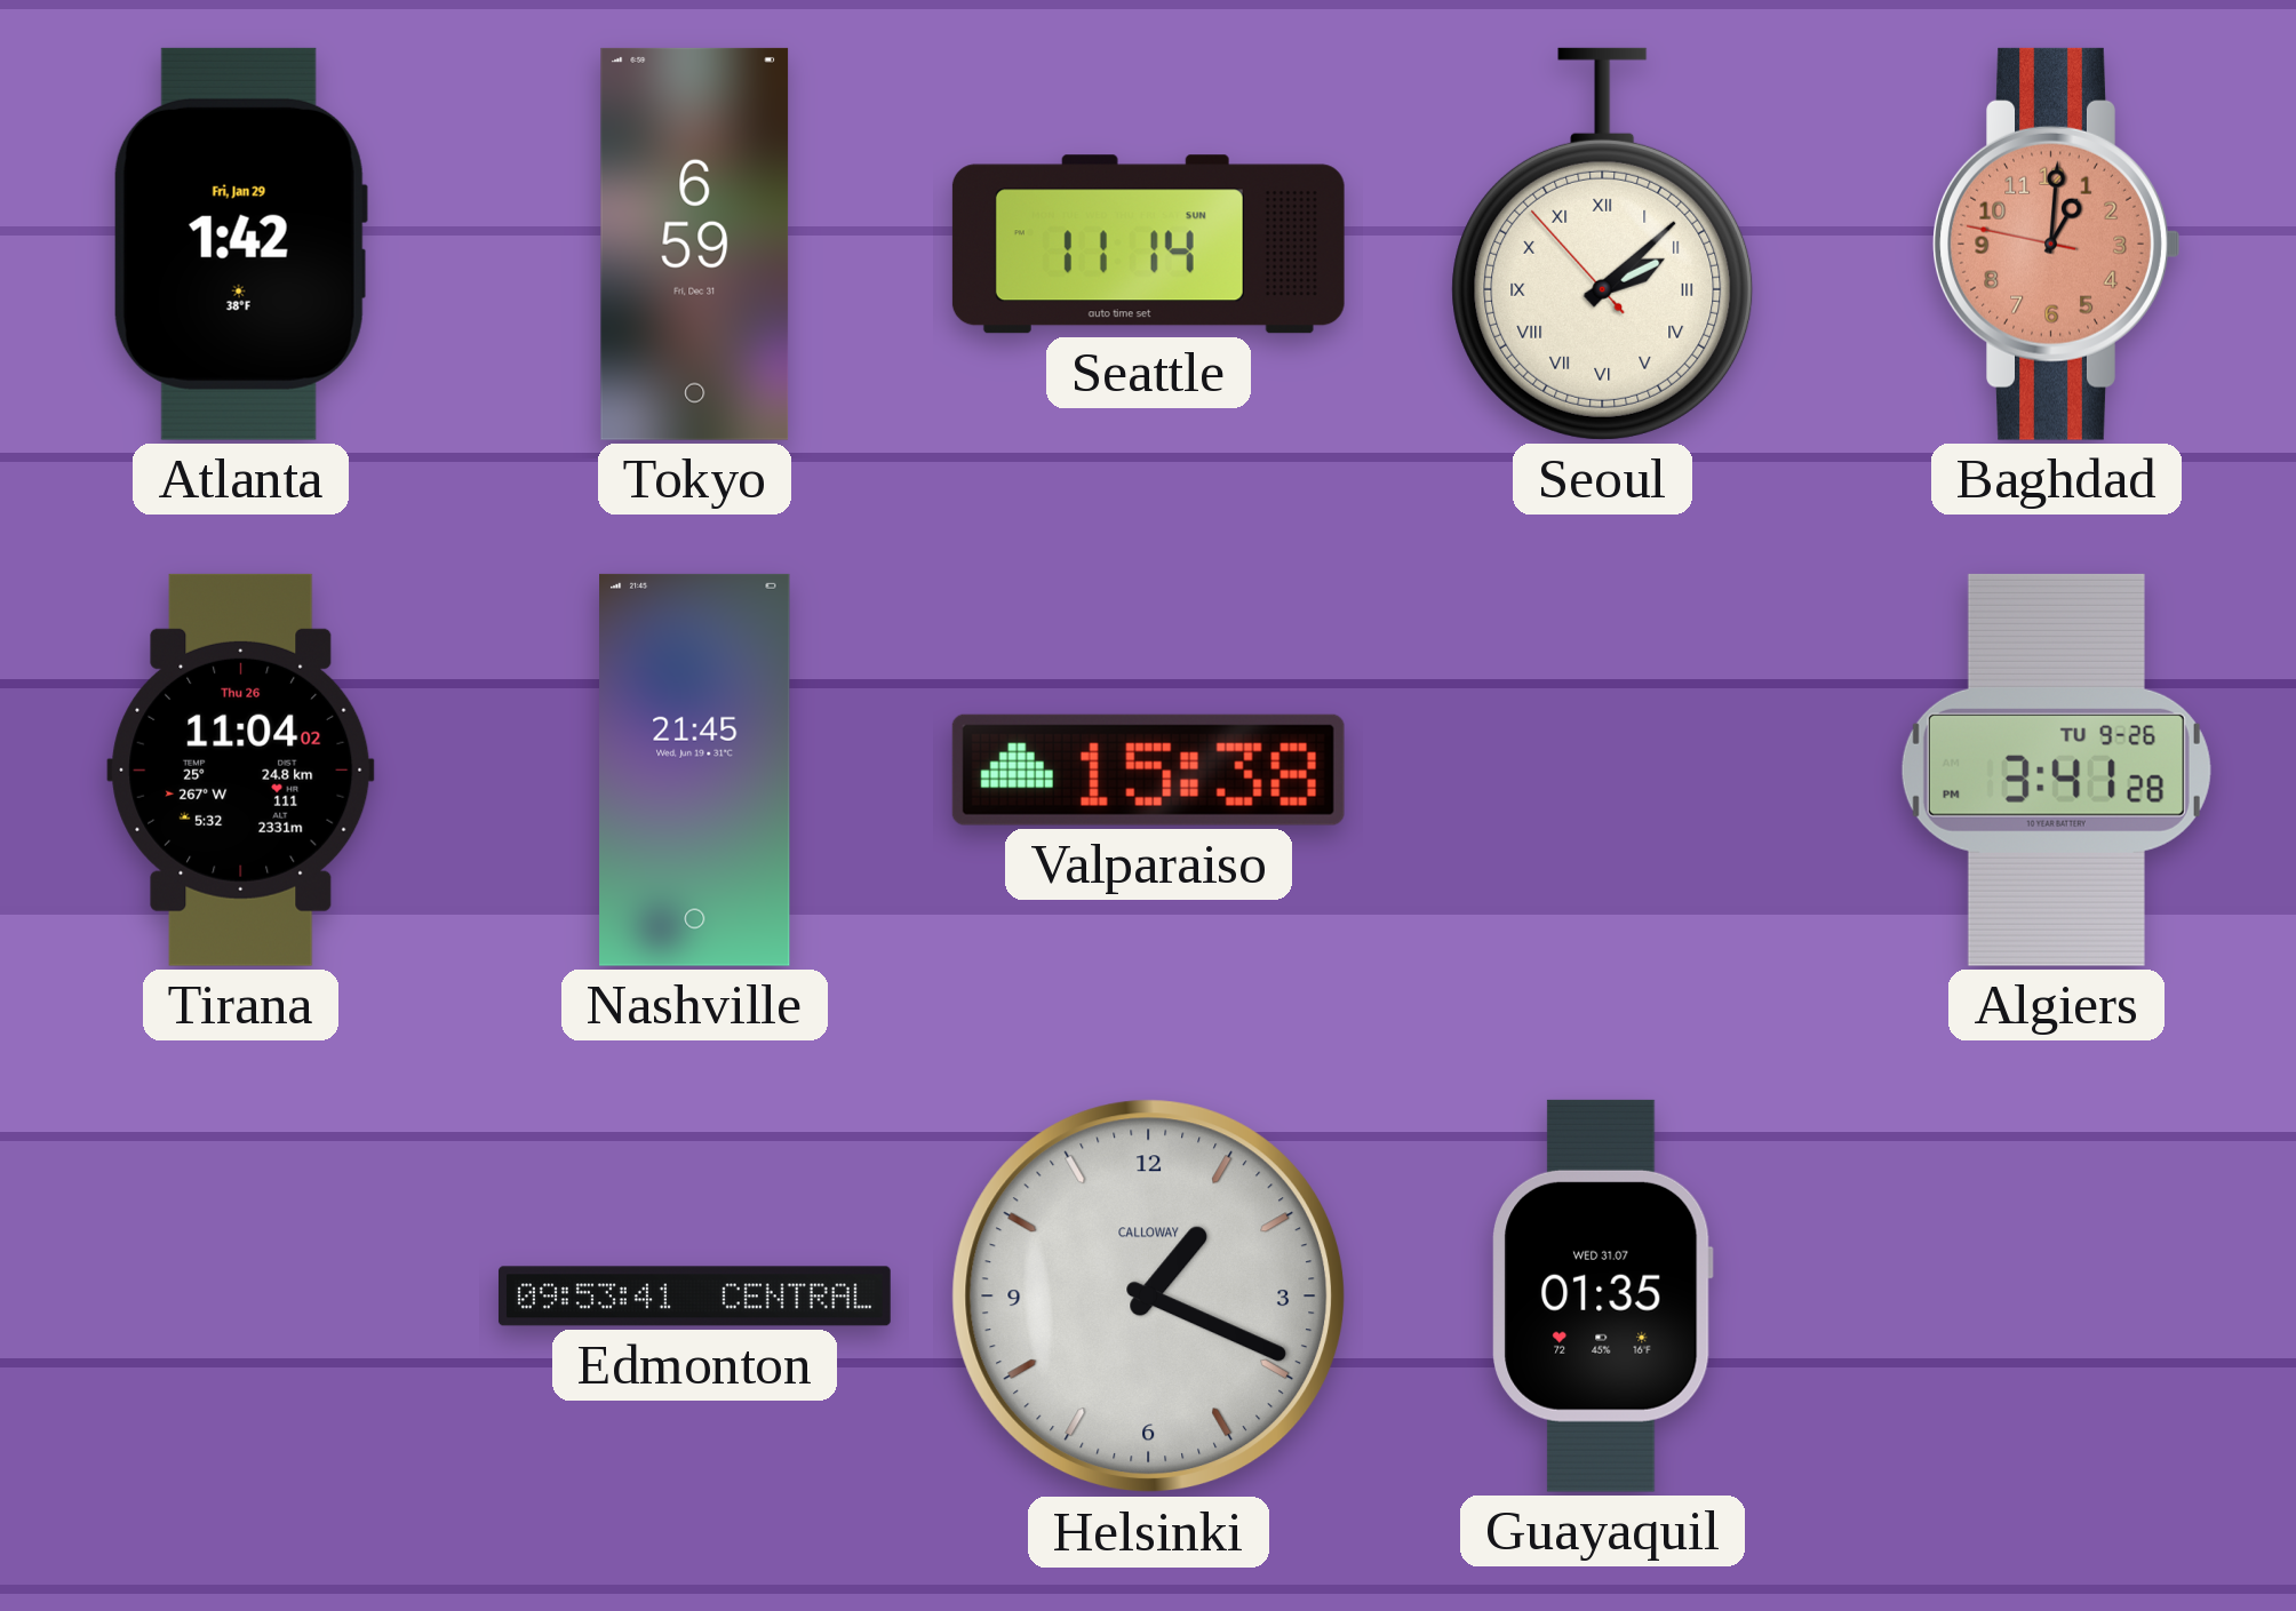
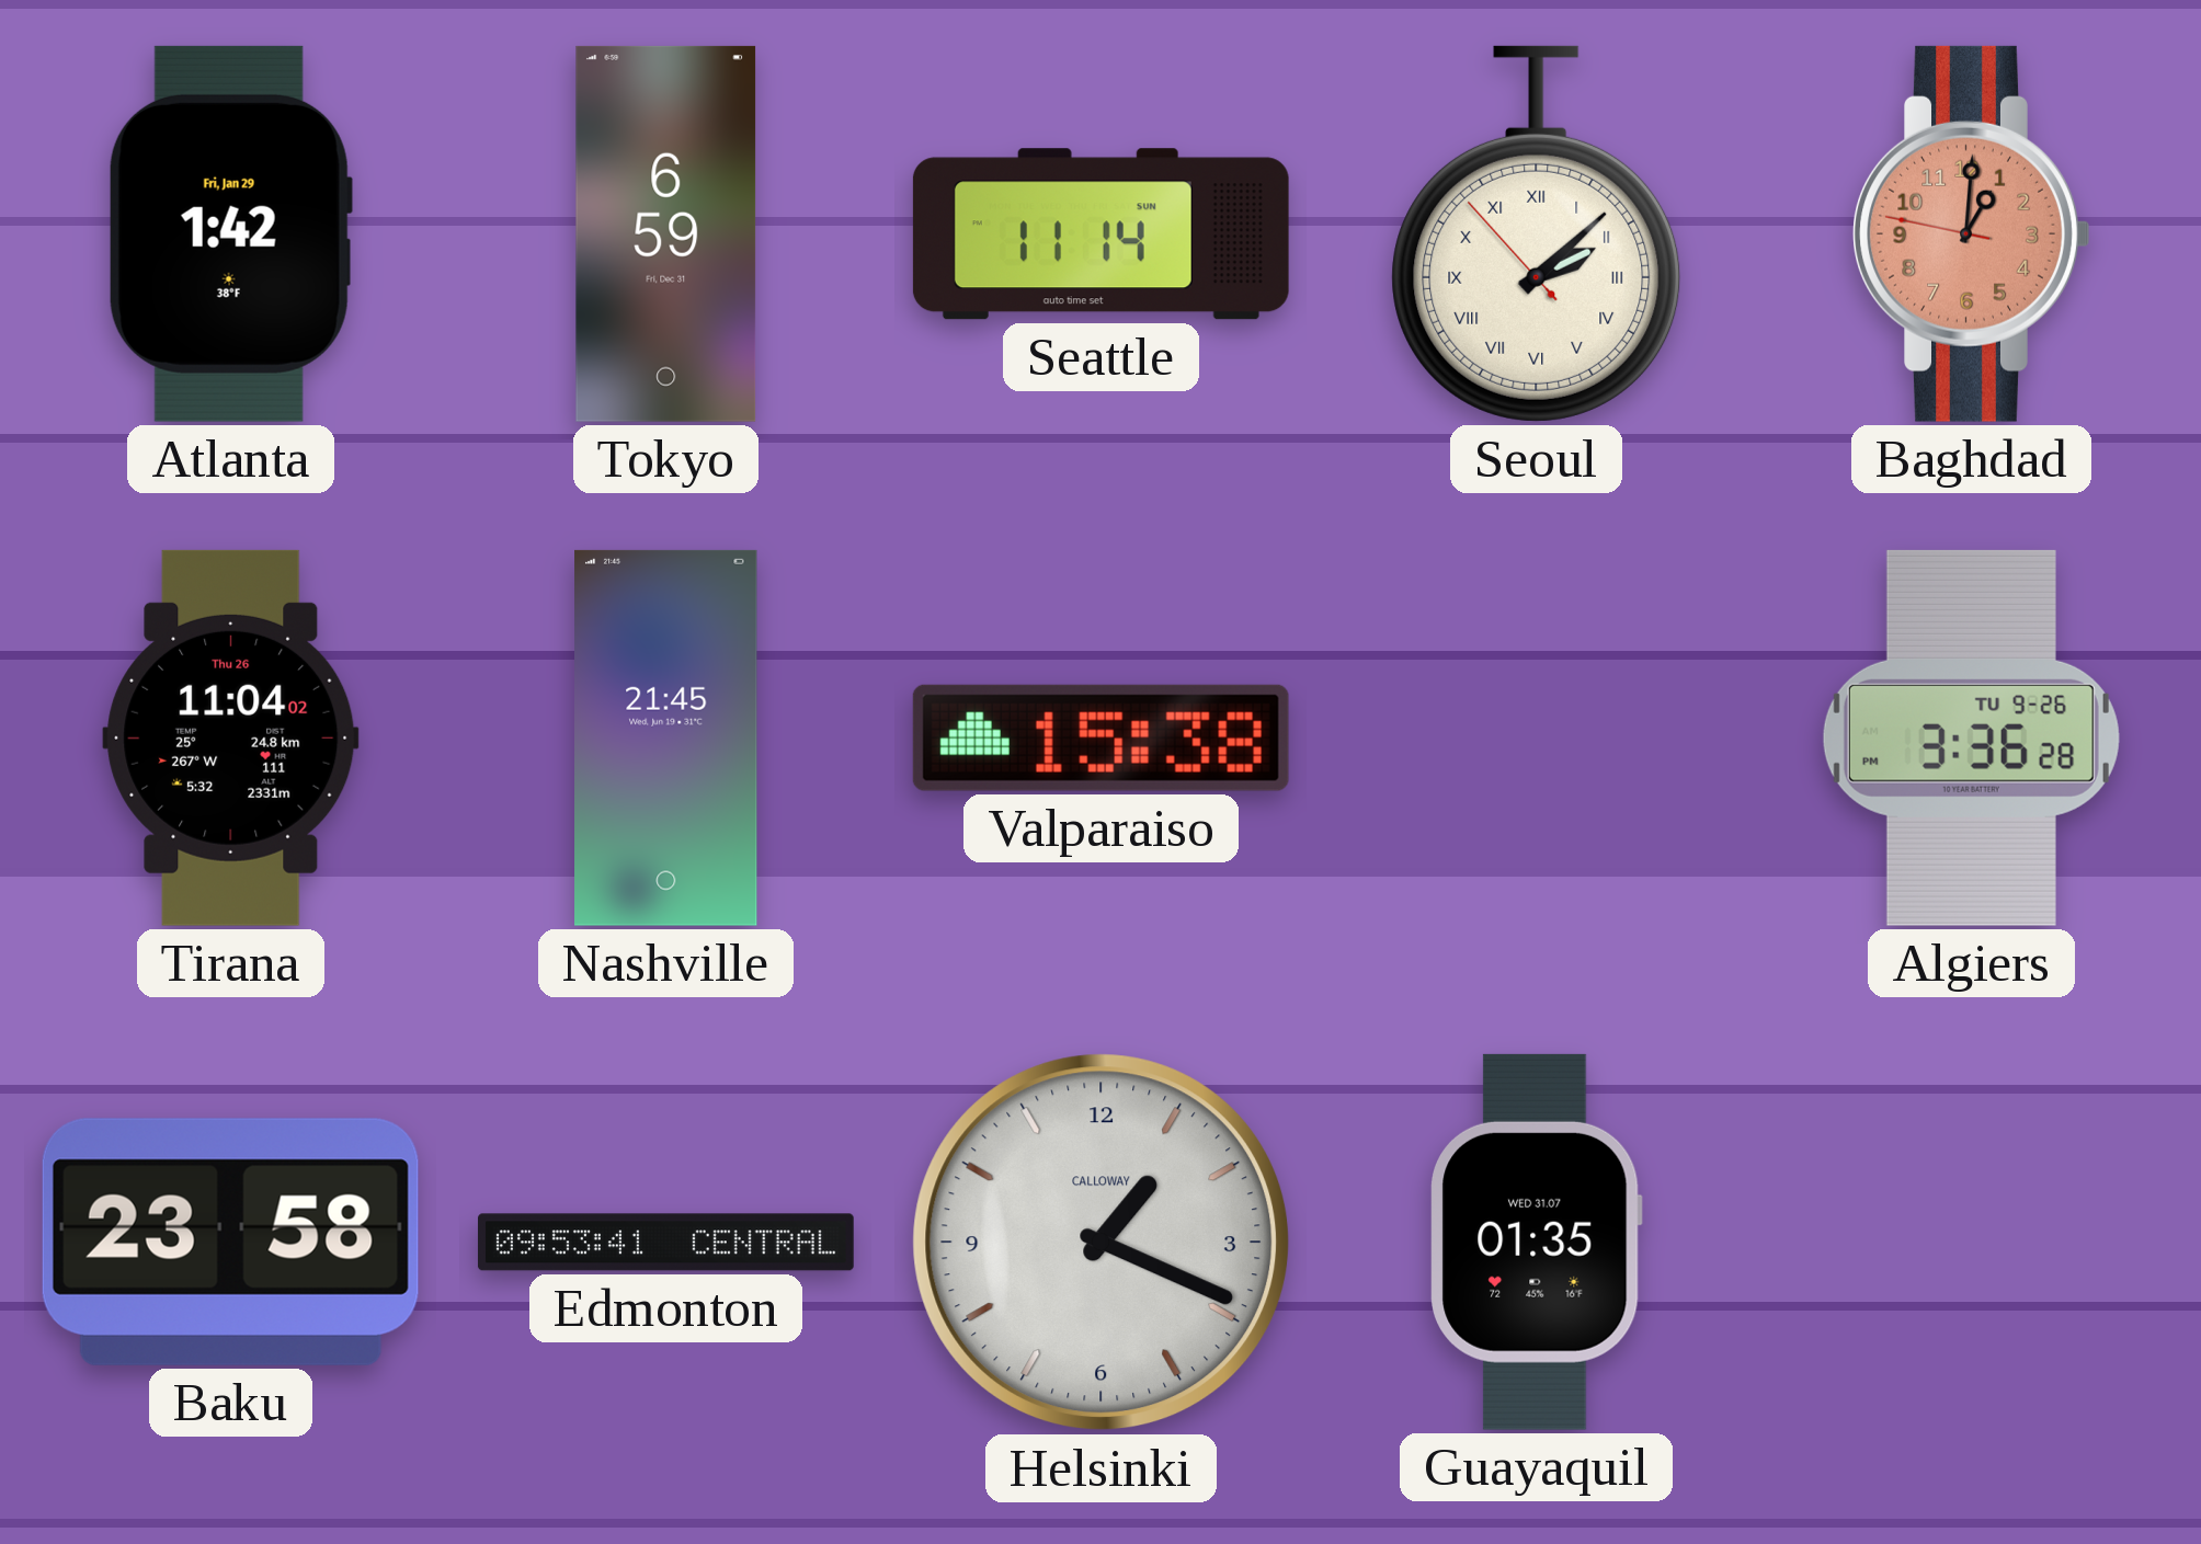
Algiers: 3:41 -> 3:36
Baku: none -> 23:58
